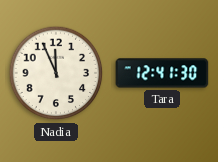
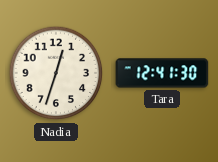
Nadia: 11:56 -> 12:33
